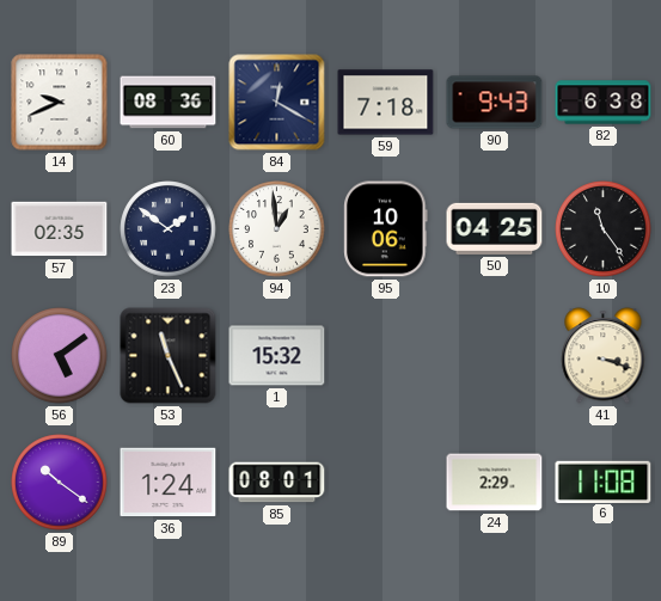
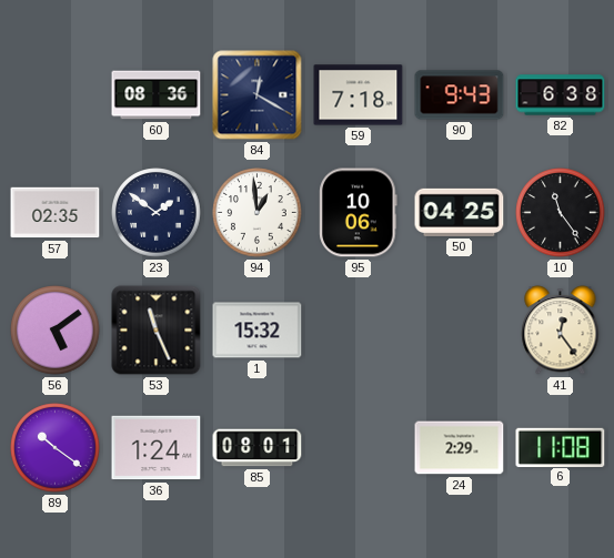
14: 9:41 -> none
41: 3:18 -> 12:24
